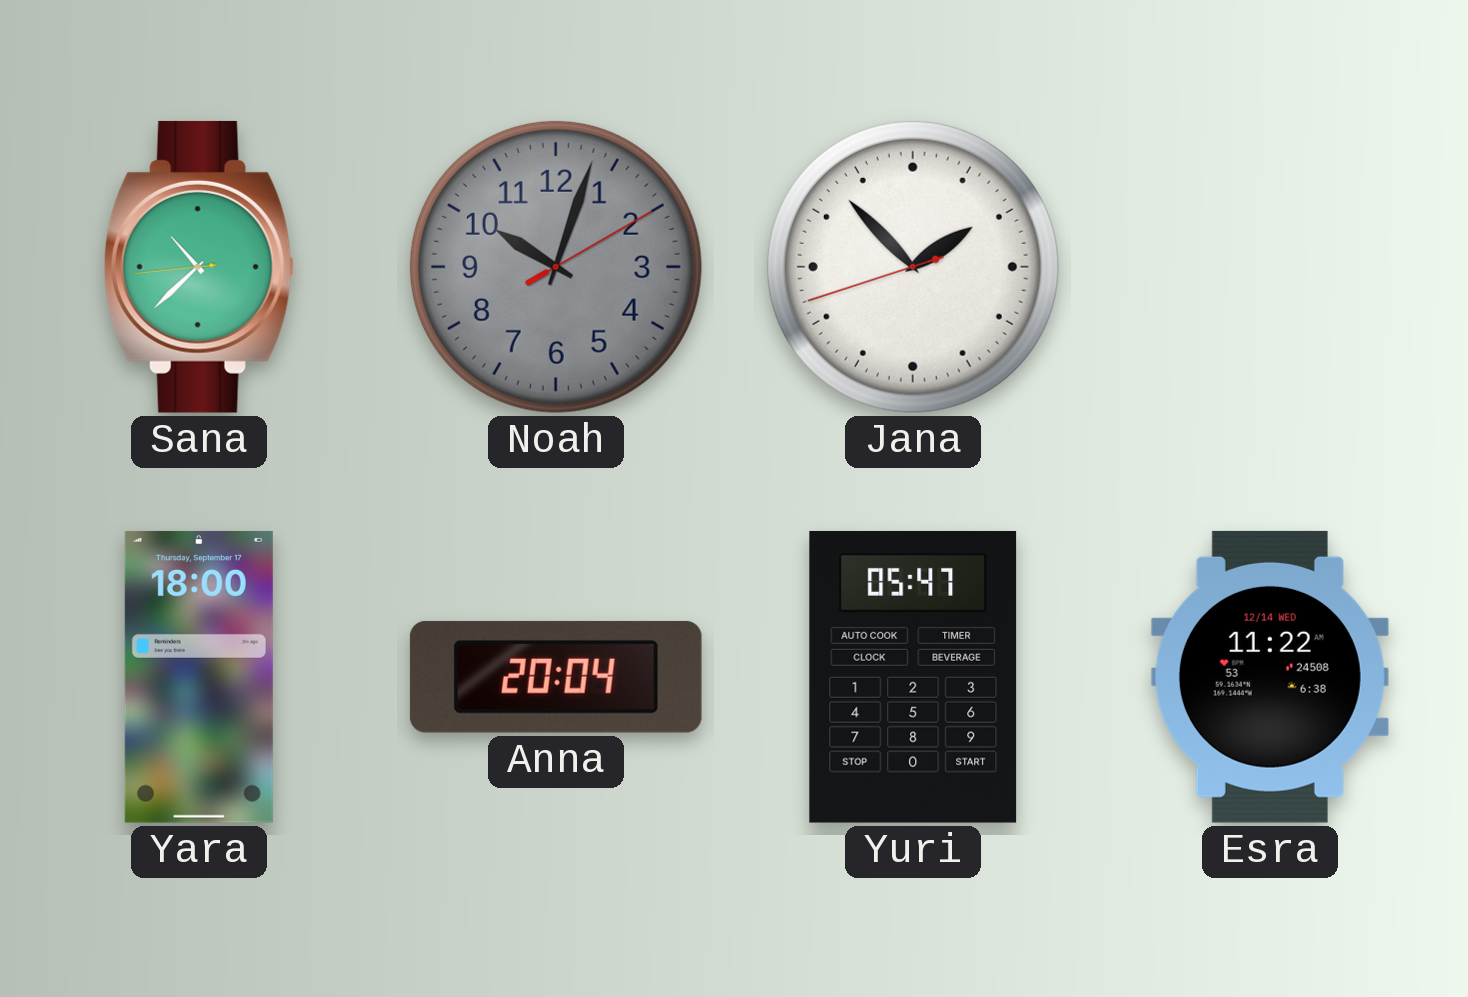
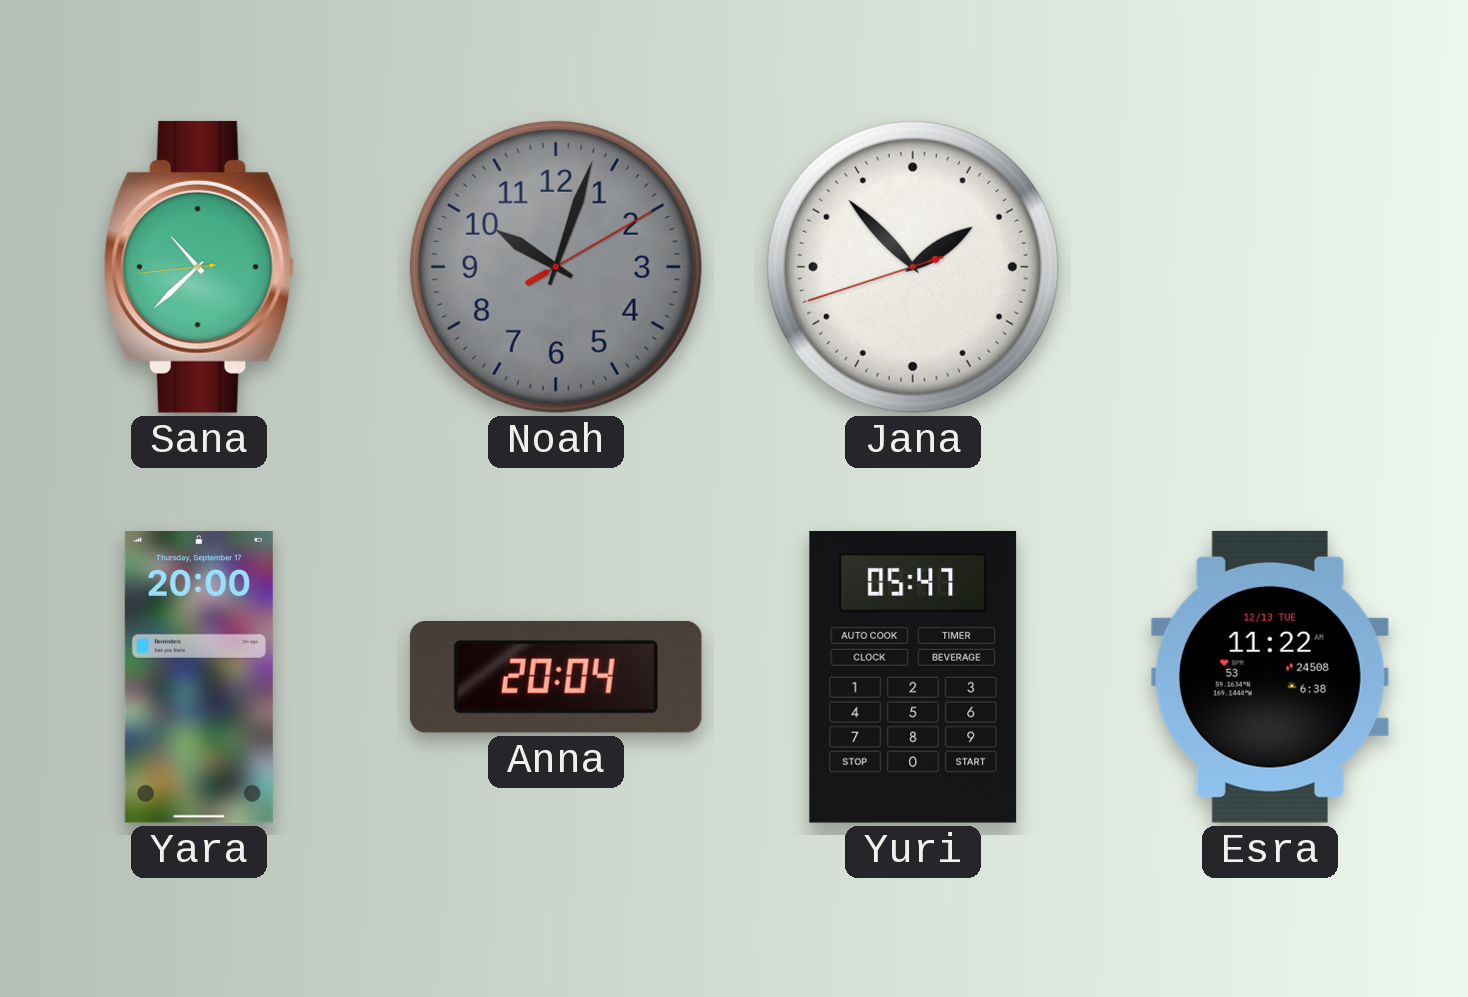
Yara: 18:00 -> 20:00
Esra date: 12/14 WED -> 12/13 TUE
